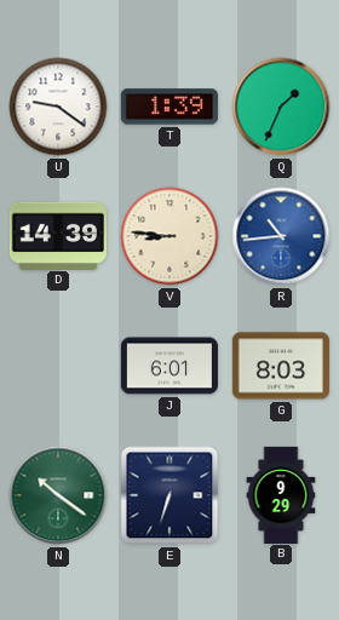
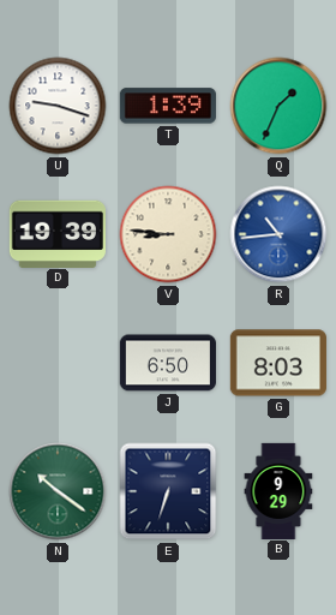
U: 9:21 -> 9:18
D: 14:39 -> 19:39
J: 6:01 -> 6:50
